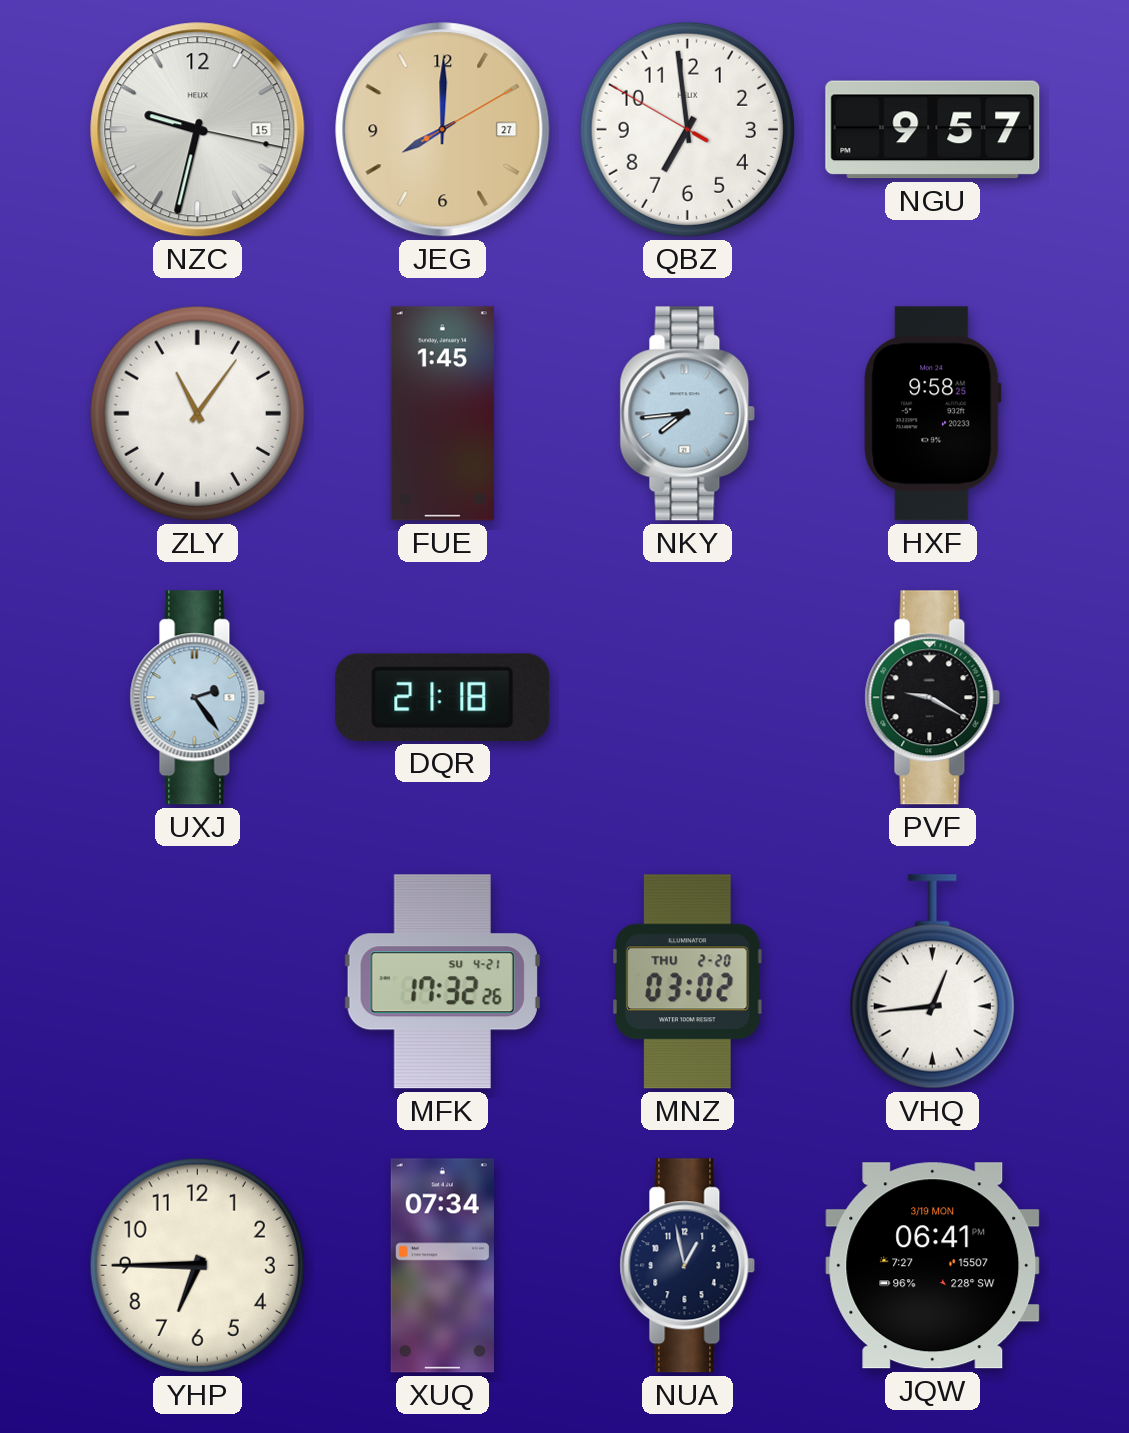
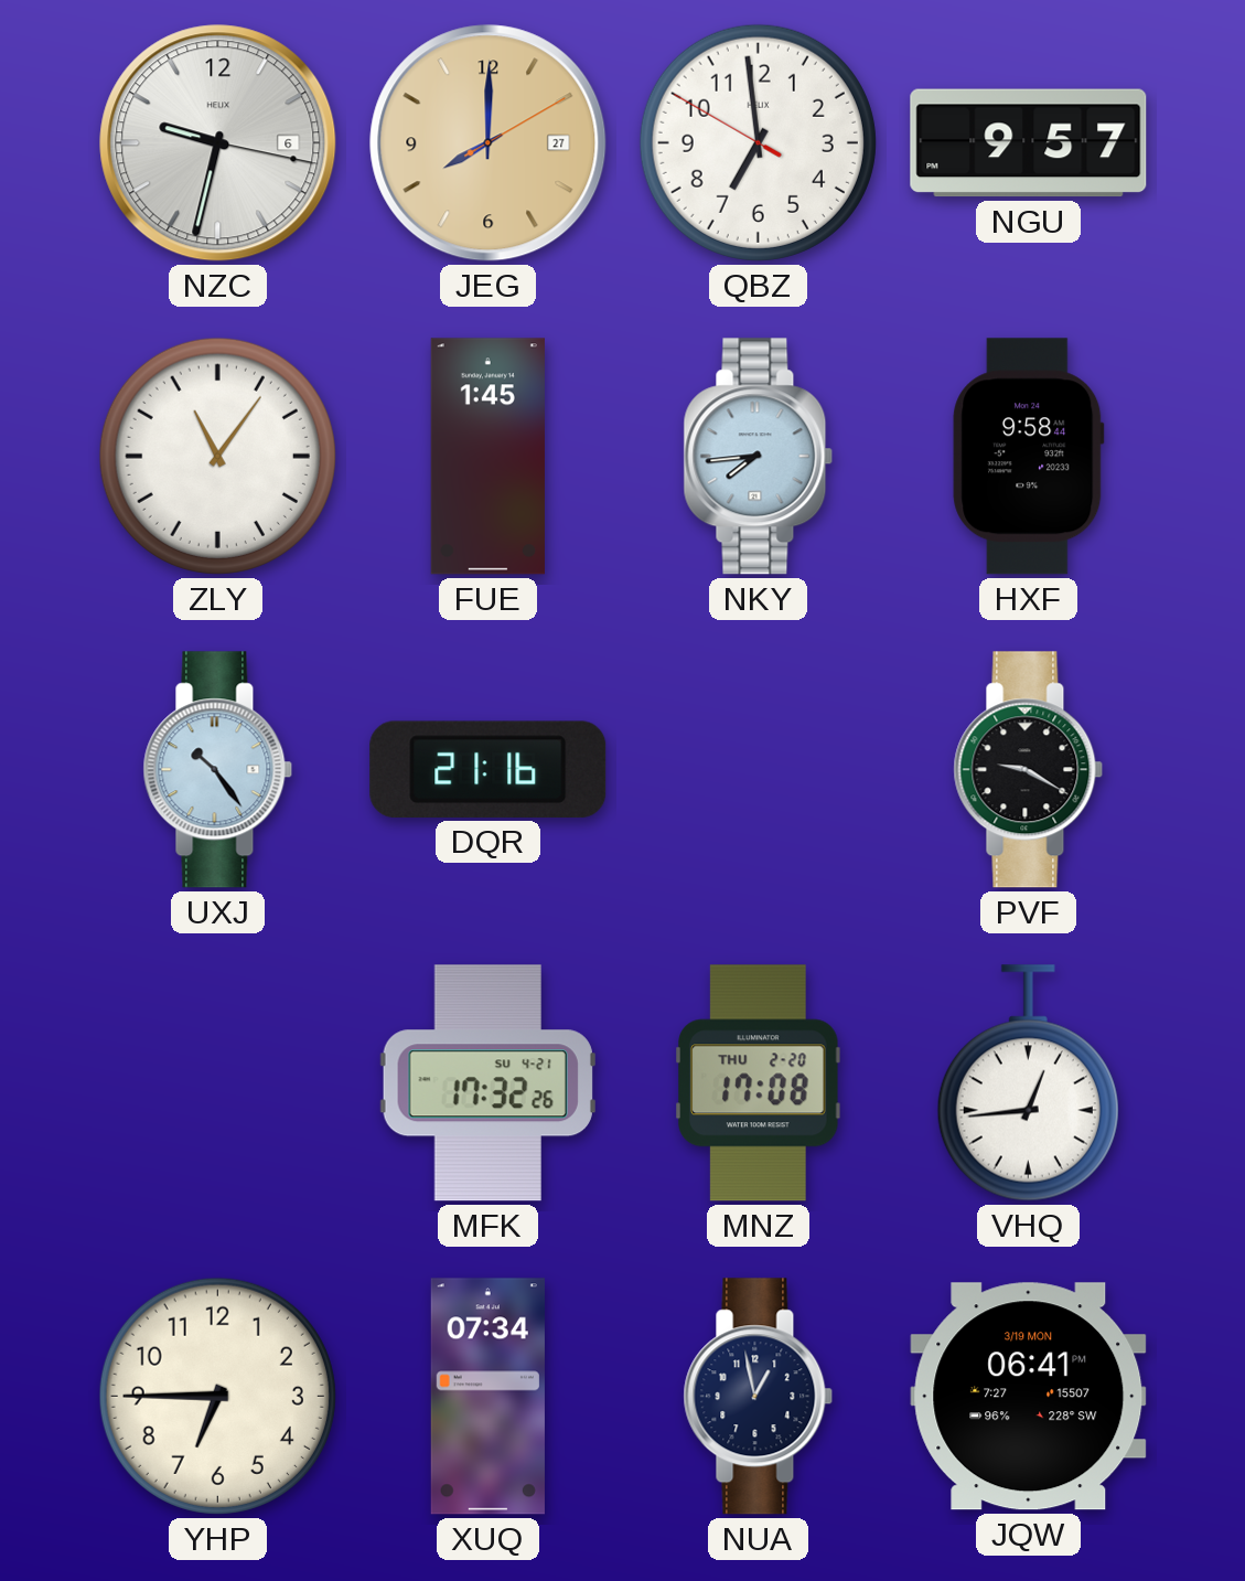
NZC date: 15 -> 6
HXF: 9:58:25 -> 9:58:44
UXJ: 2:24 -> 10:24
DQR: 21:18 -> 21:16
MNZ: 03:02 -> 17:08
